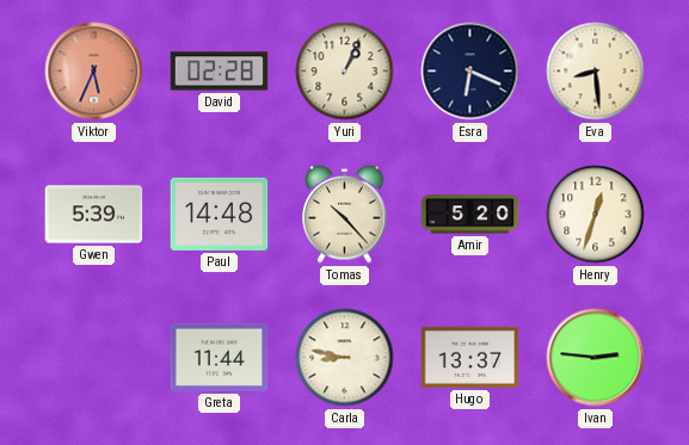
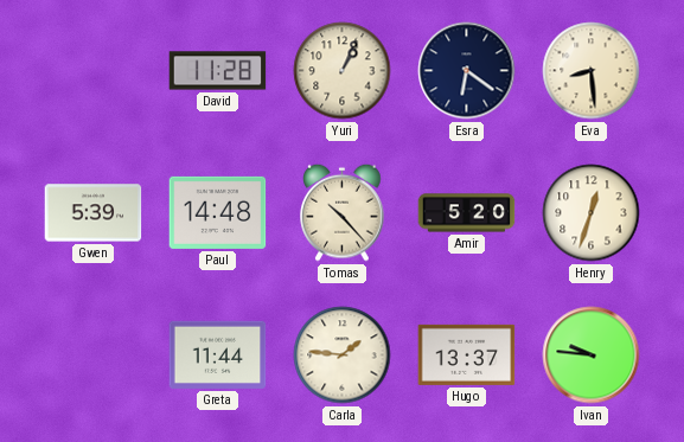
Viktor: 5:34 -> none
David: 02:28 -> 11:28
Esra: 6:19 -> 6:21
Carla: 8:47 -> 1:46
Ivan: 2:46 -> 9:46
